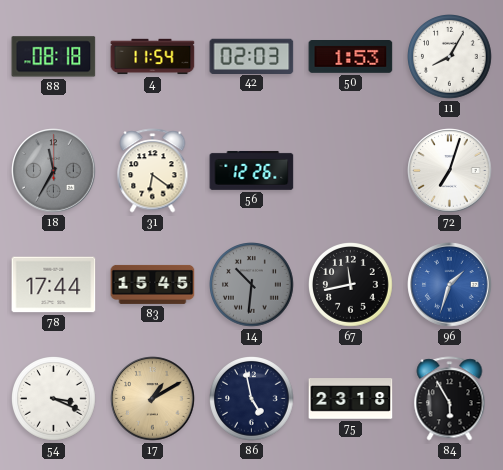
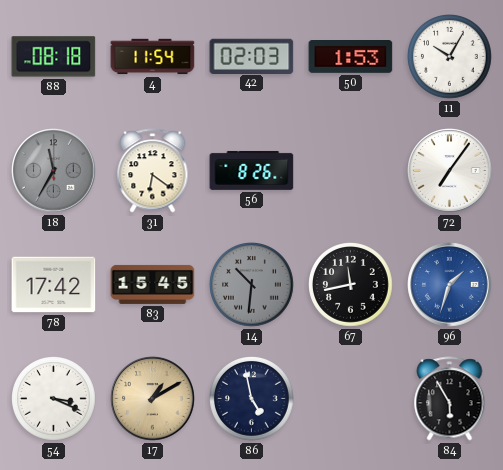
11: 8:05 -> 10:05
56: 12:26 -> 8:26
72: 7:03 -> 7:06
78: 17:44 -> 17:42
75: 23:18 -> none
